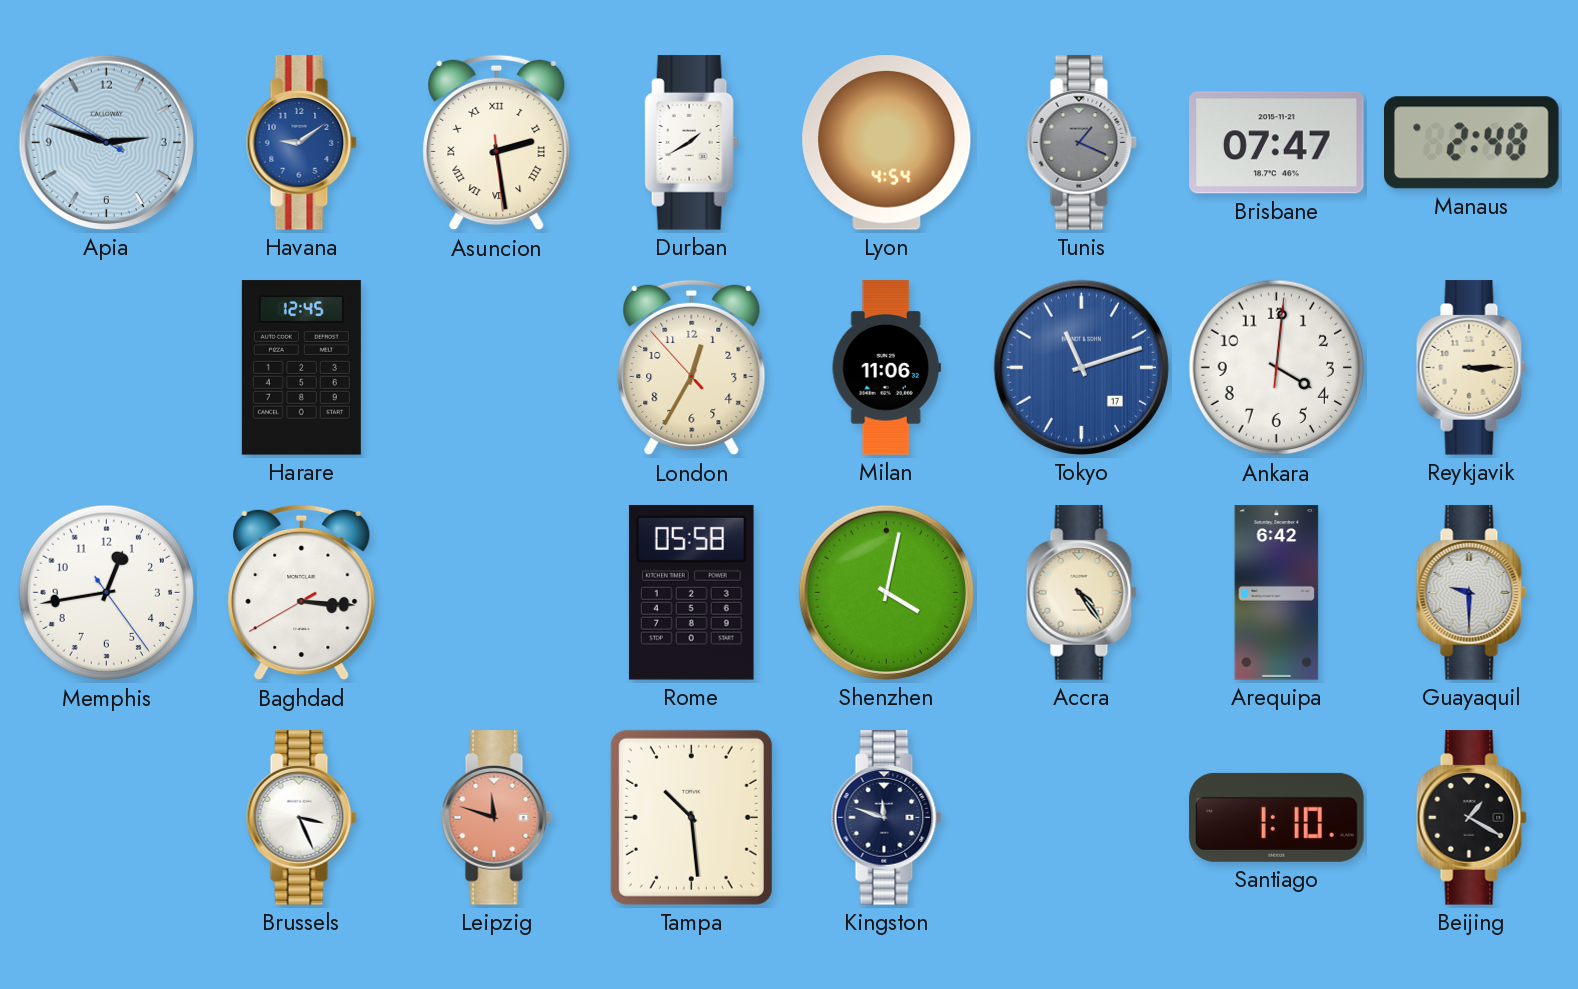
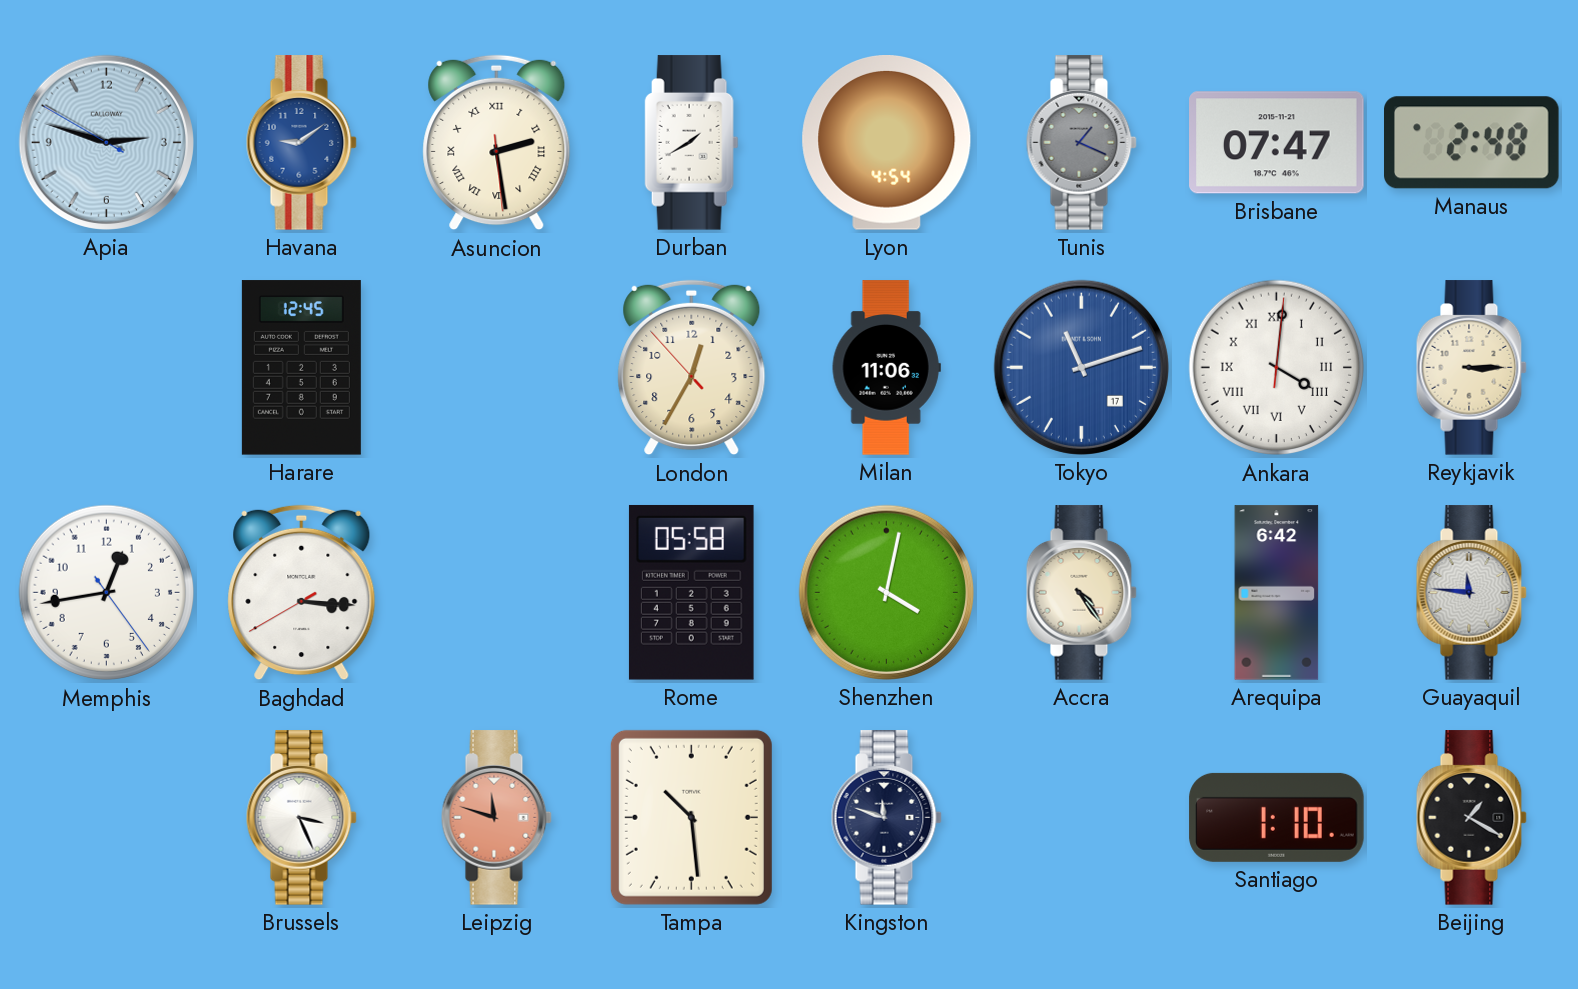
Ankara numerals: Arabic -> Roman
Guayaquil: 9:30 -> 11:46
